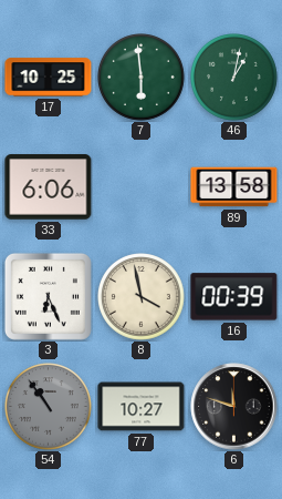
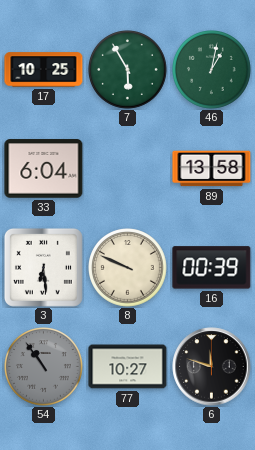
7: 5:59 -> 5:55
33: 6:06 -> 6:04
3: 6:26 -> 6:29
8: 3:58 -> 9:49
